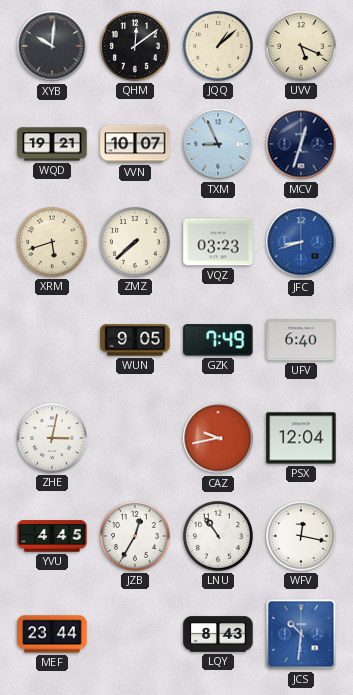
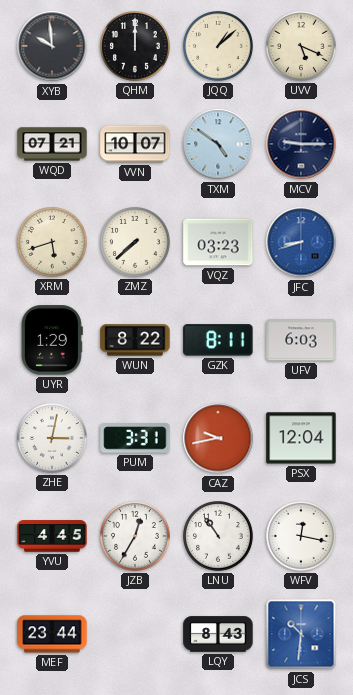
XYB: 10:01 -> 9:59
QHM: 12:09 -> 12:00
WQD: 19:21 -> 07:21
TXM: 8:56 -> 4:51
MCV: 12:33 -> 9:15
UYR: none -> 1:29
WUN: 9:05 -> 8:22
GZK: 7:49 -> 8:11
UFV: 6:40 -> 6:03
PUM: none -> 3:31
